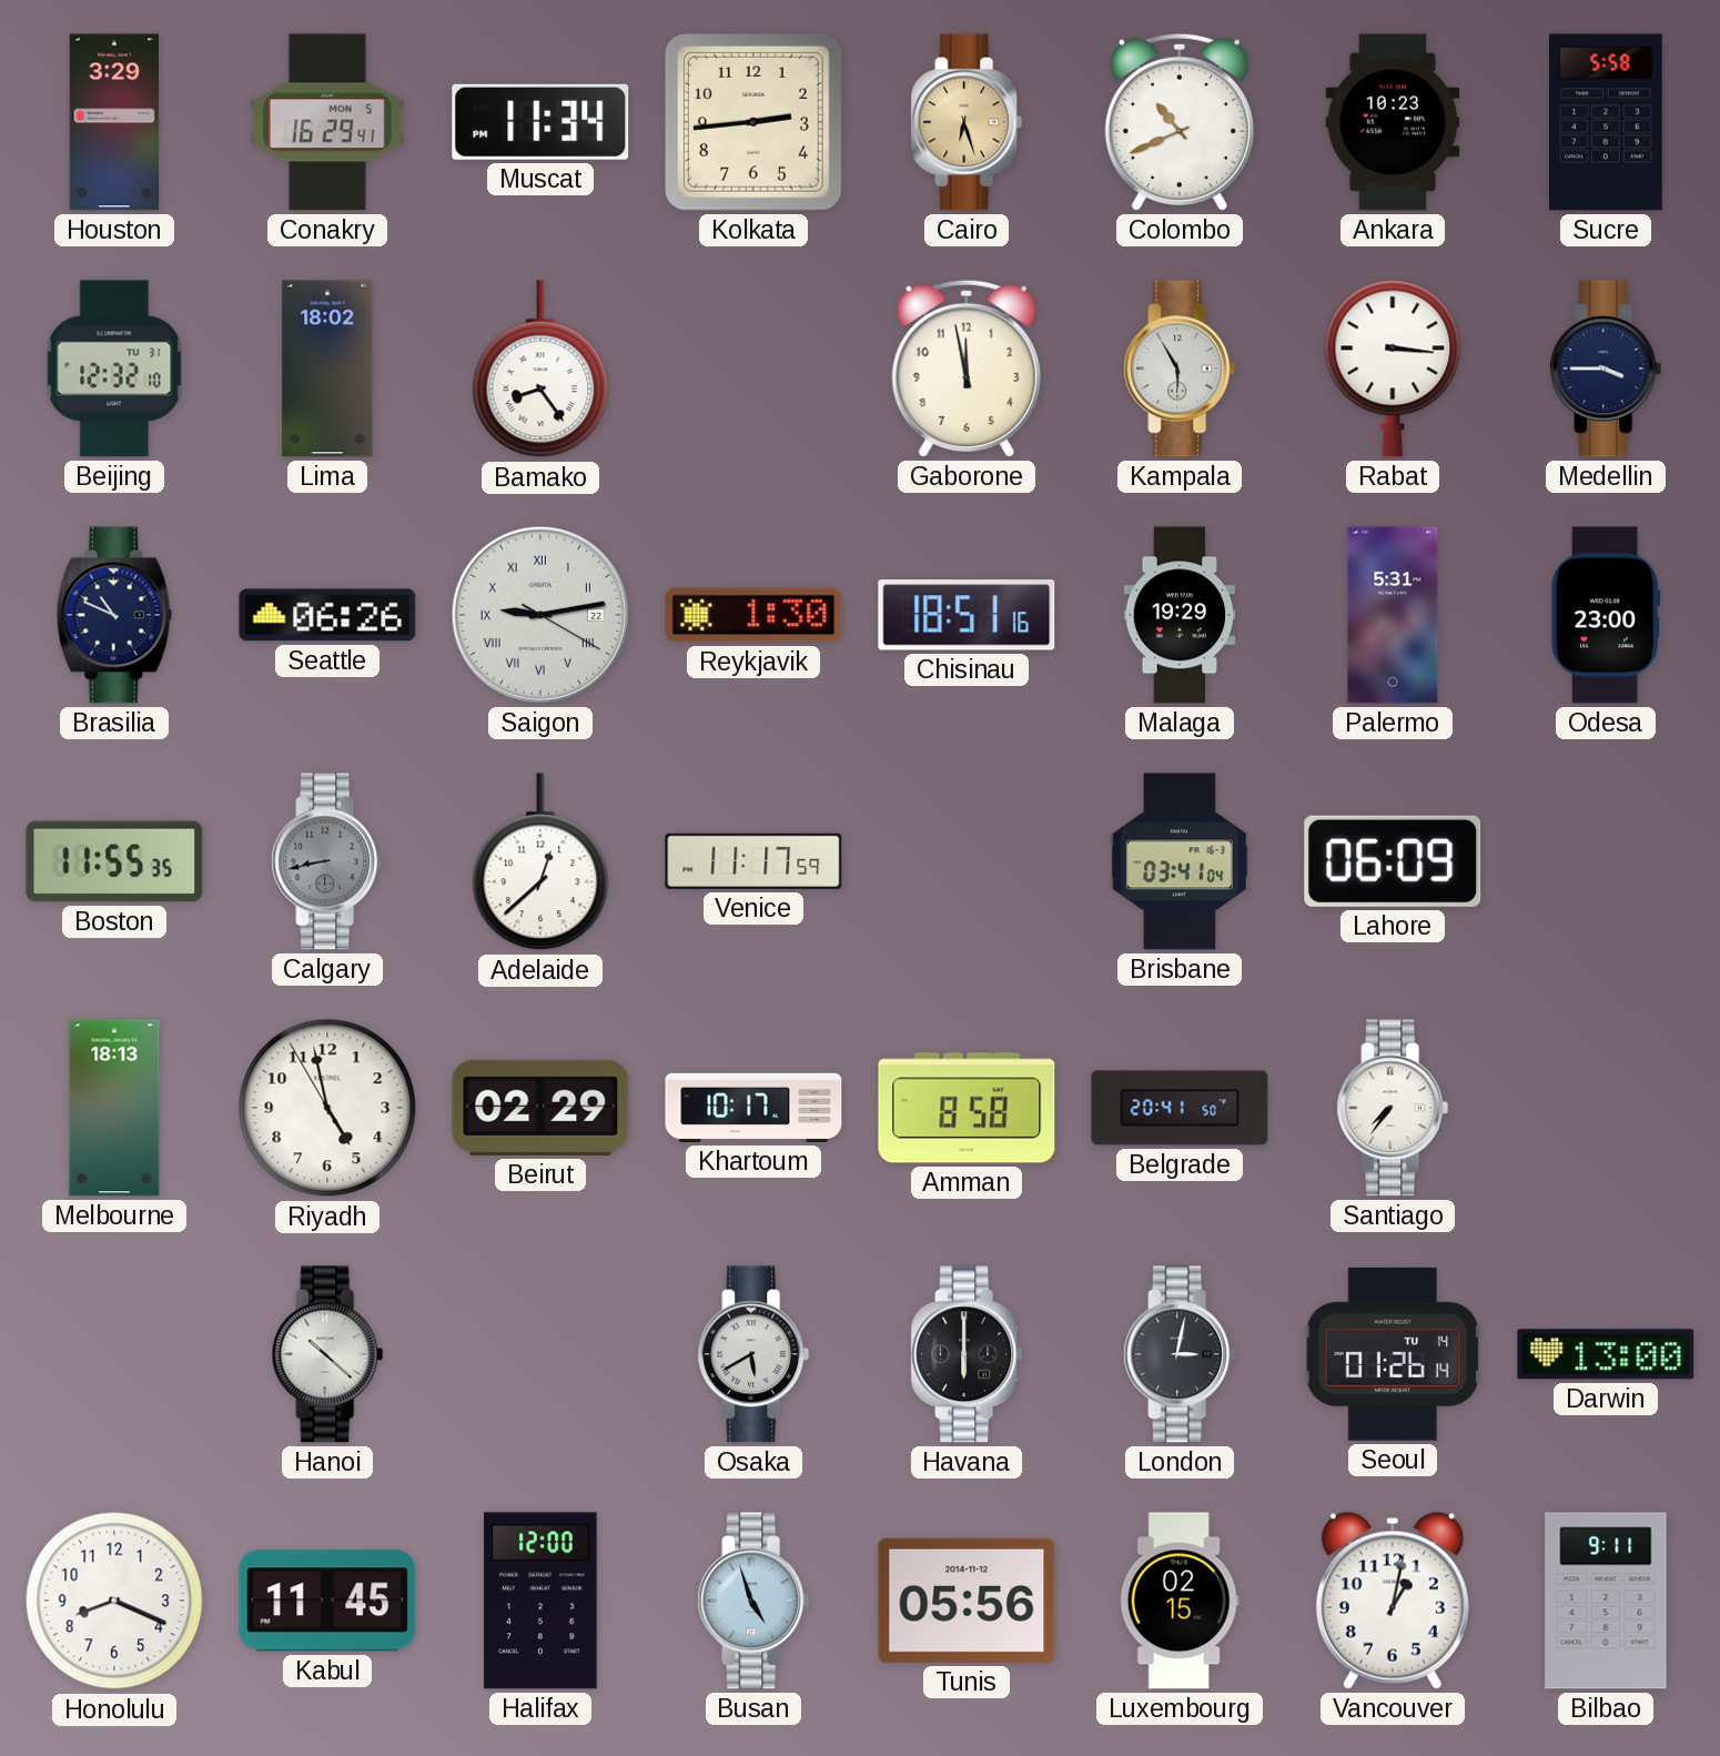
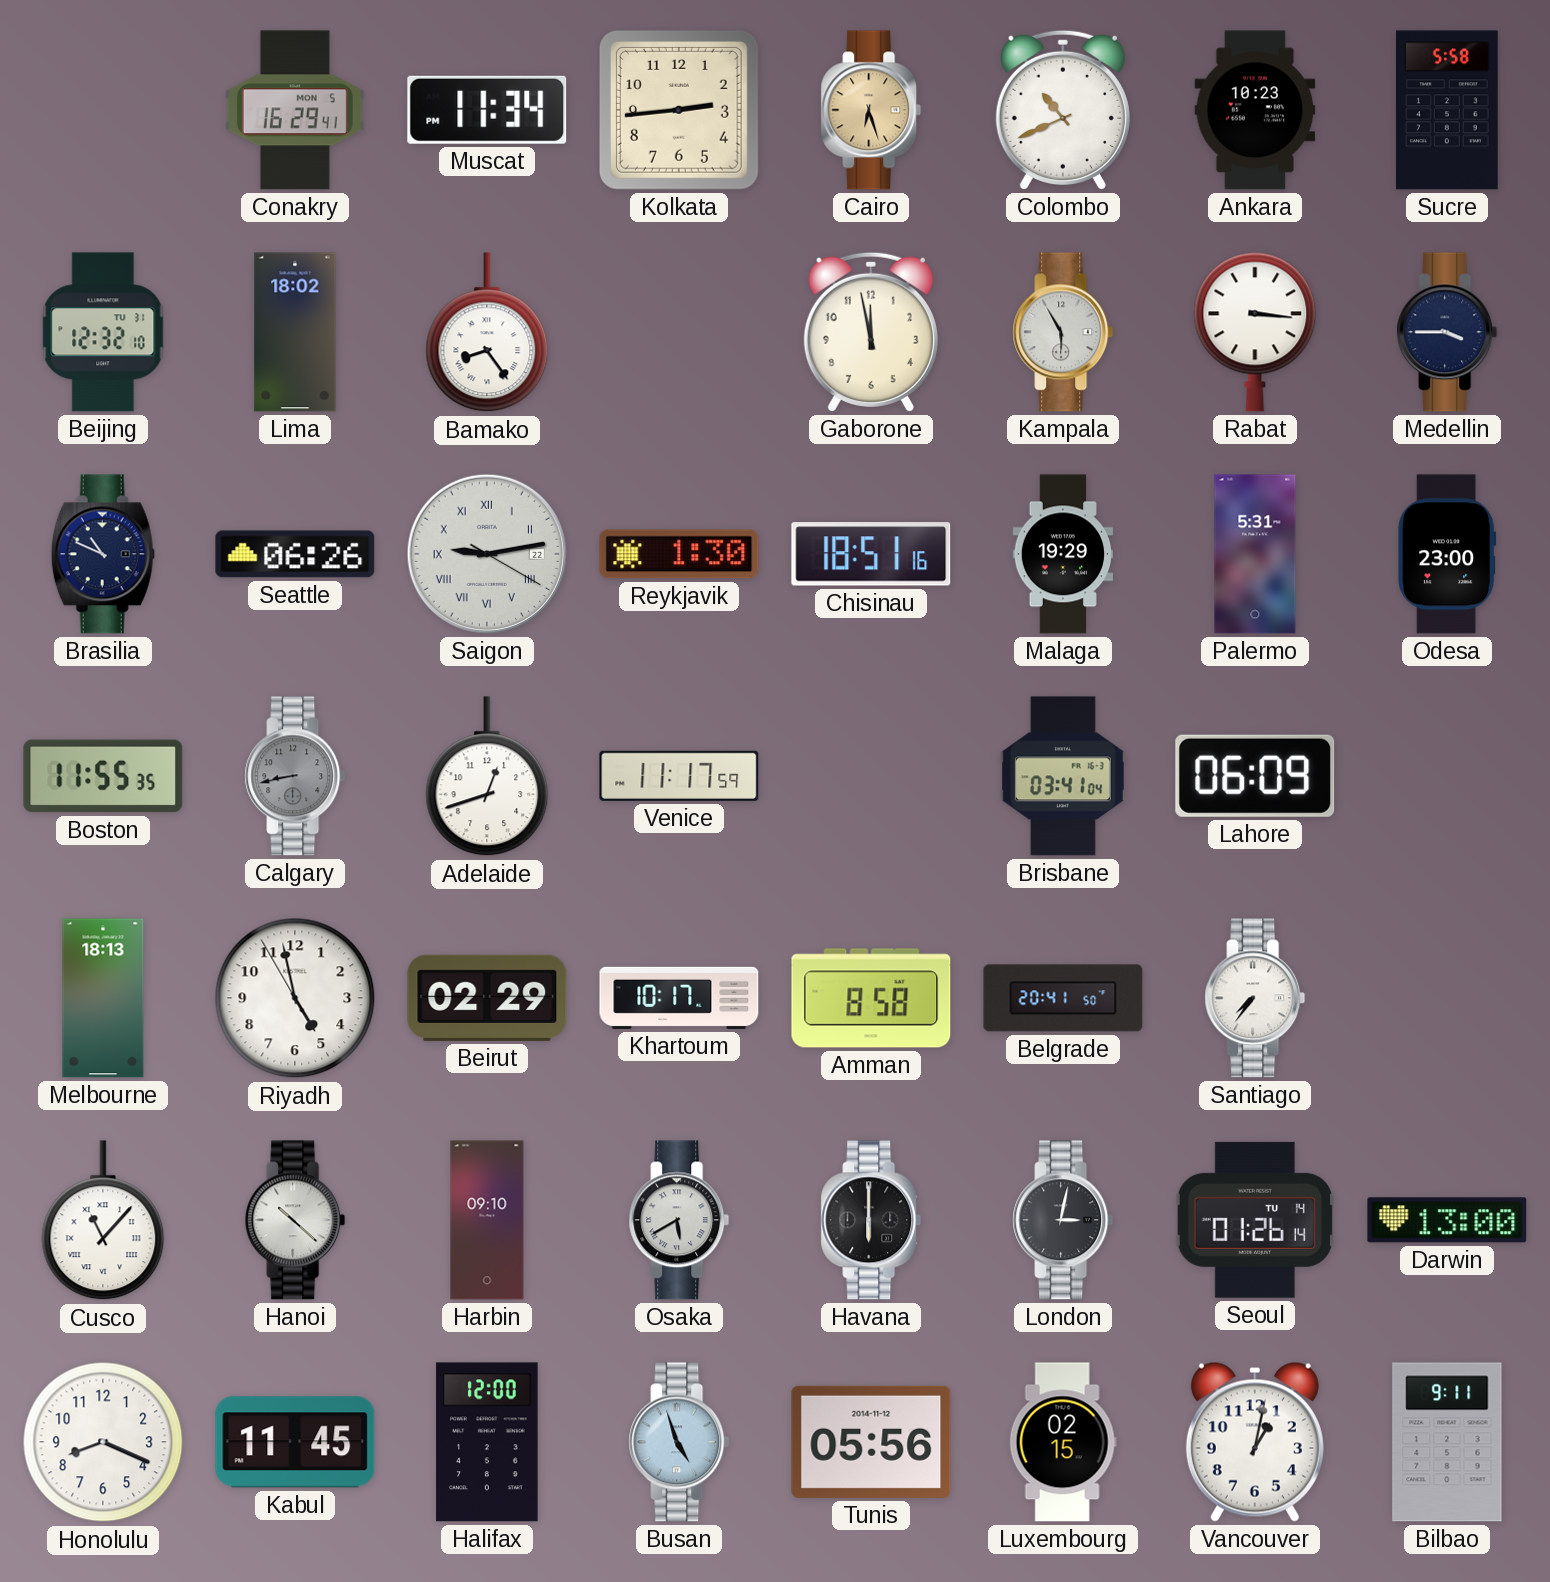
Houston: 3:29 -> none
Adelaide: 12:38 -> 12:42
Cusco: none -> 11:07
Harbin: none -> 09:10
